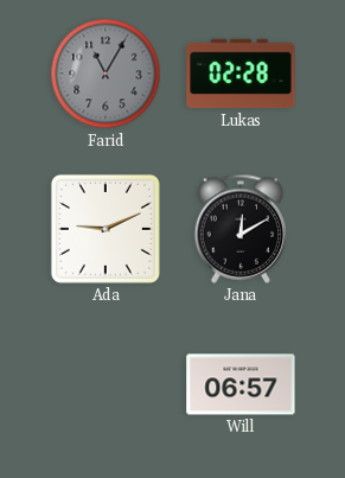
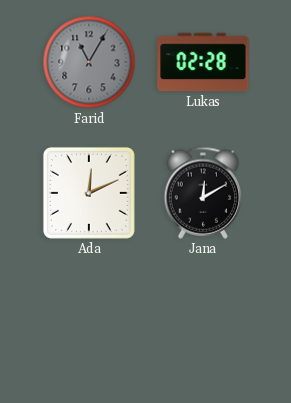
Ada: 9:11 -> 12:11
Will: 06:57 -> none
